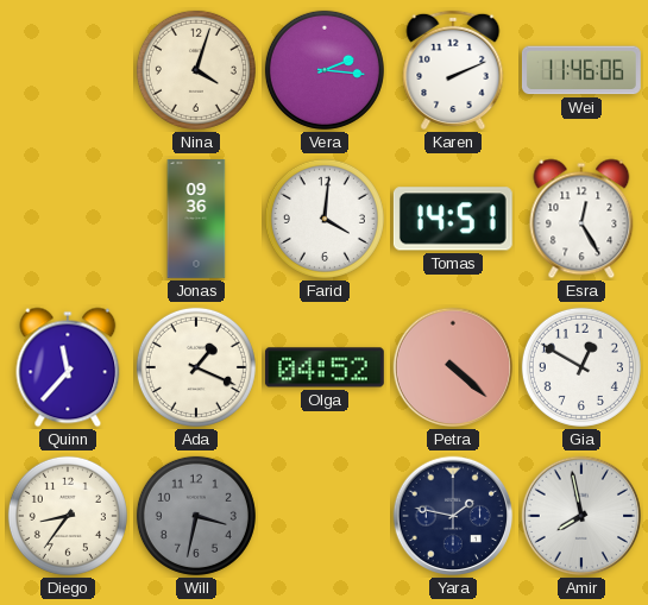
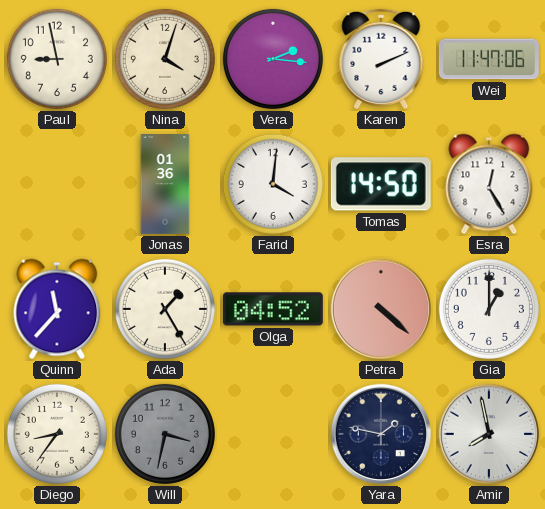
Paul: none -> 8:58
Wei: 11:46 -> 11:47
Jonas: 09:36 -> 01:36
Tomas: 14:51 -> 14:50
Ada: 1:19 -> 1:25
Gia: 12:50 -> 1:00
